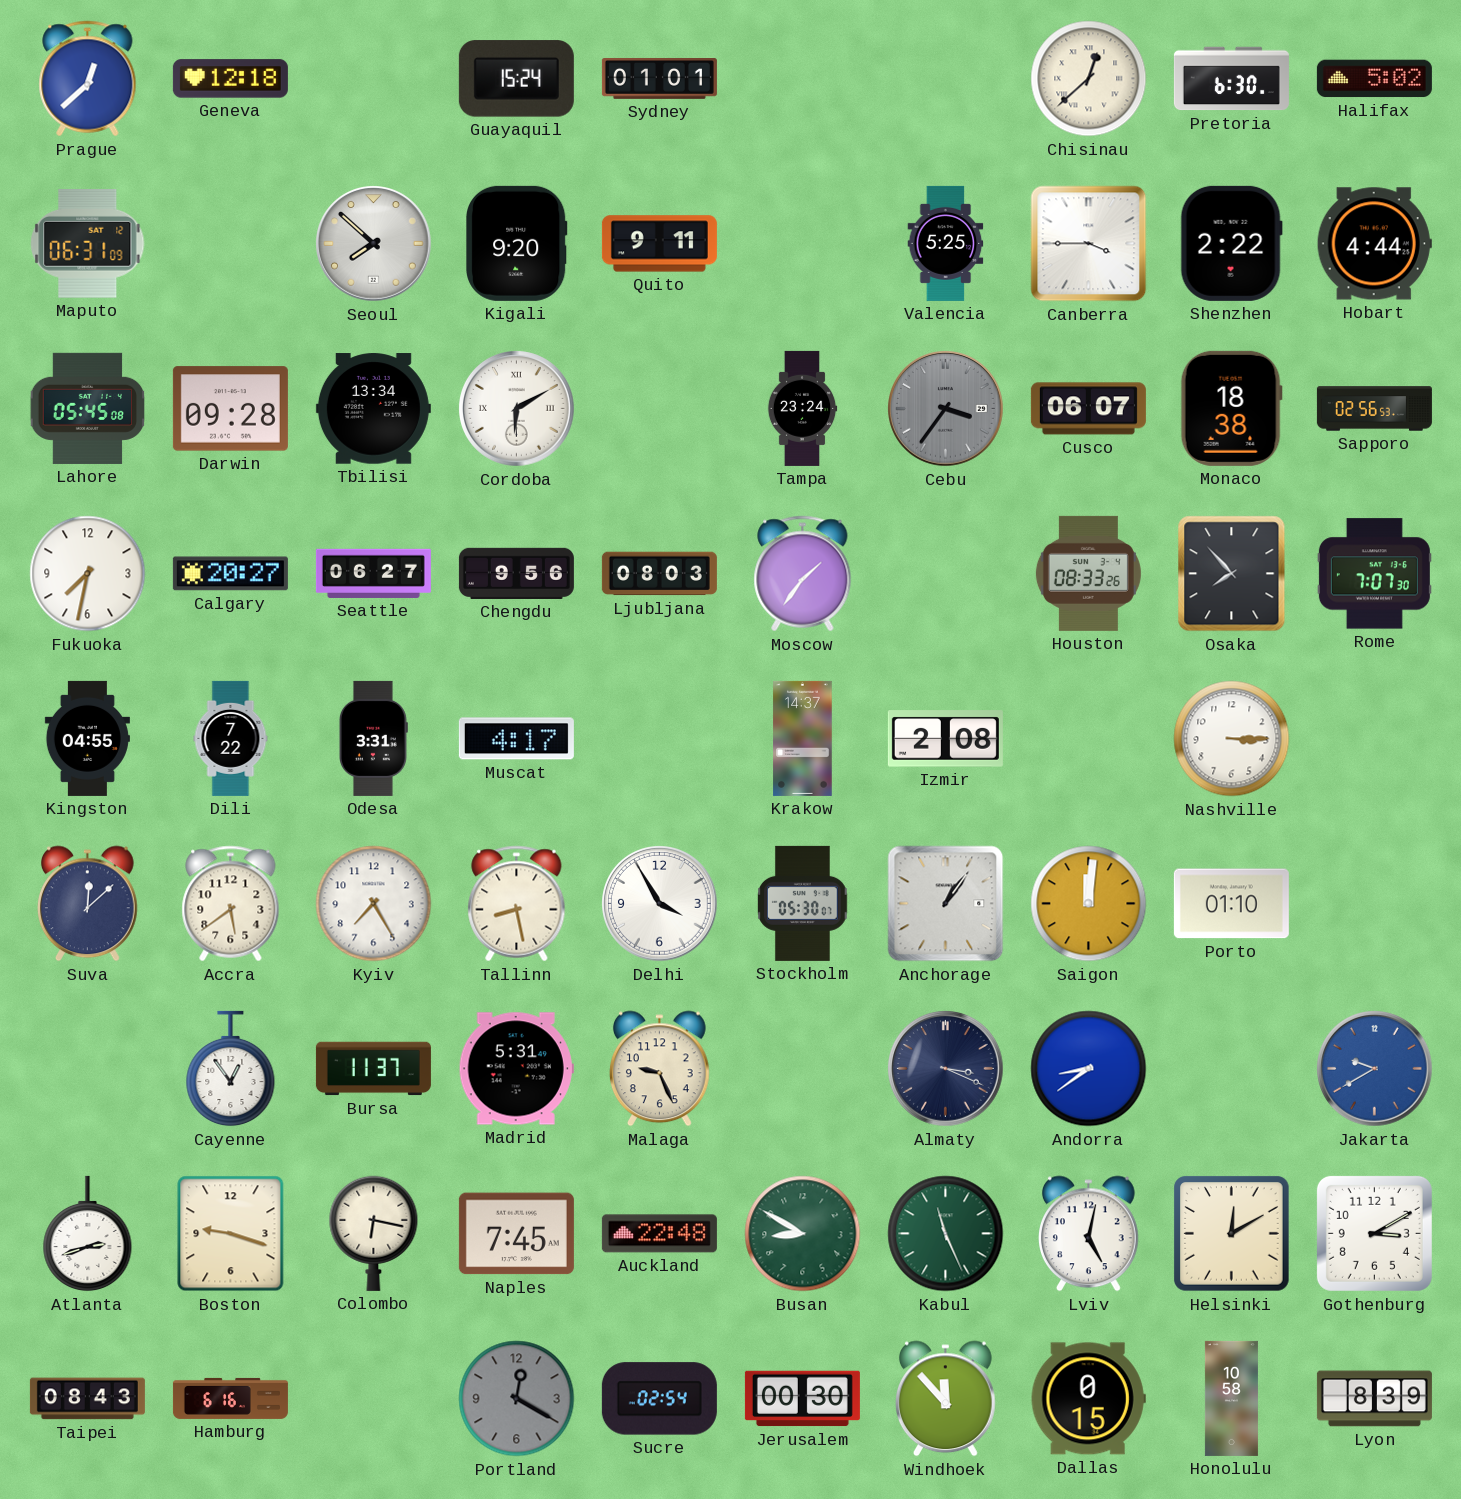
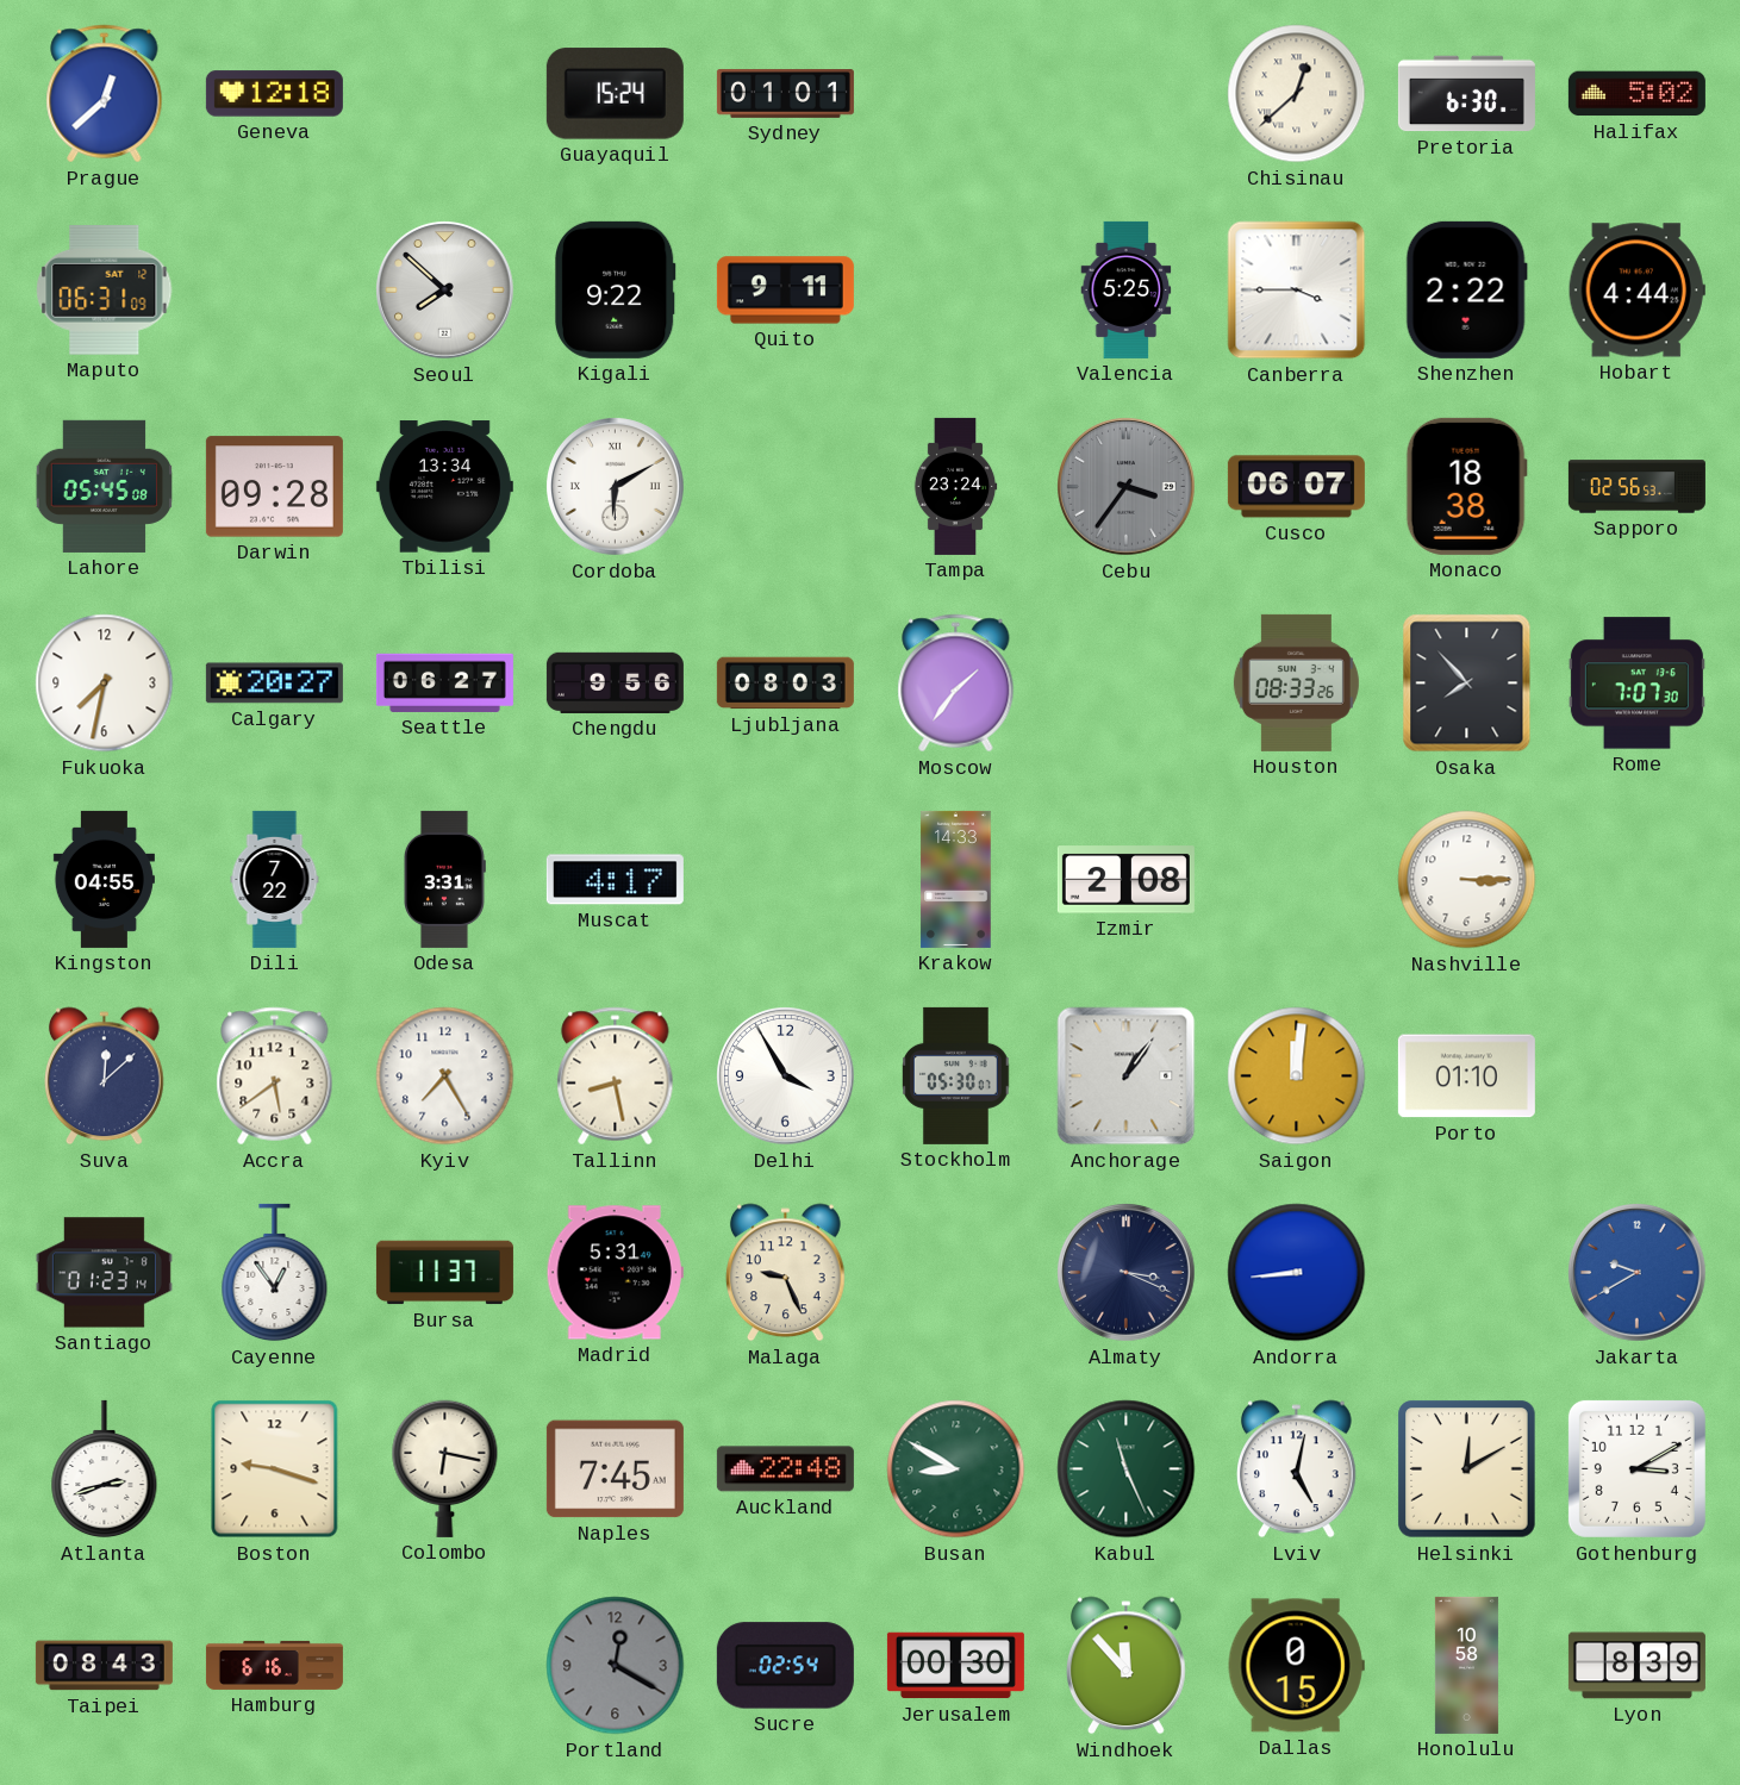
Kigali: 9:20 -> 9:22
Krakow: 14:37 -> 14:33
Santiago: none -> 01:23
Andorra: 8:39 -> 8:44
